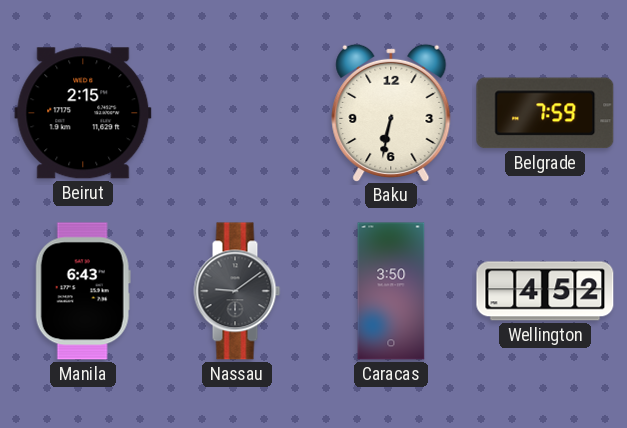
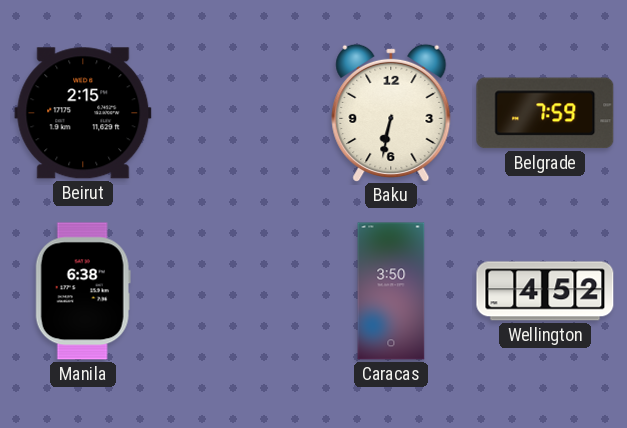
Manila: 6:43 -> 6:38
Nassau: 9:09 -> none
